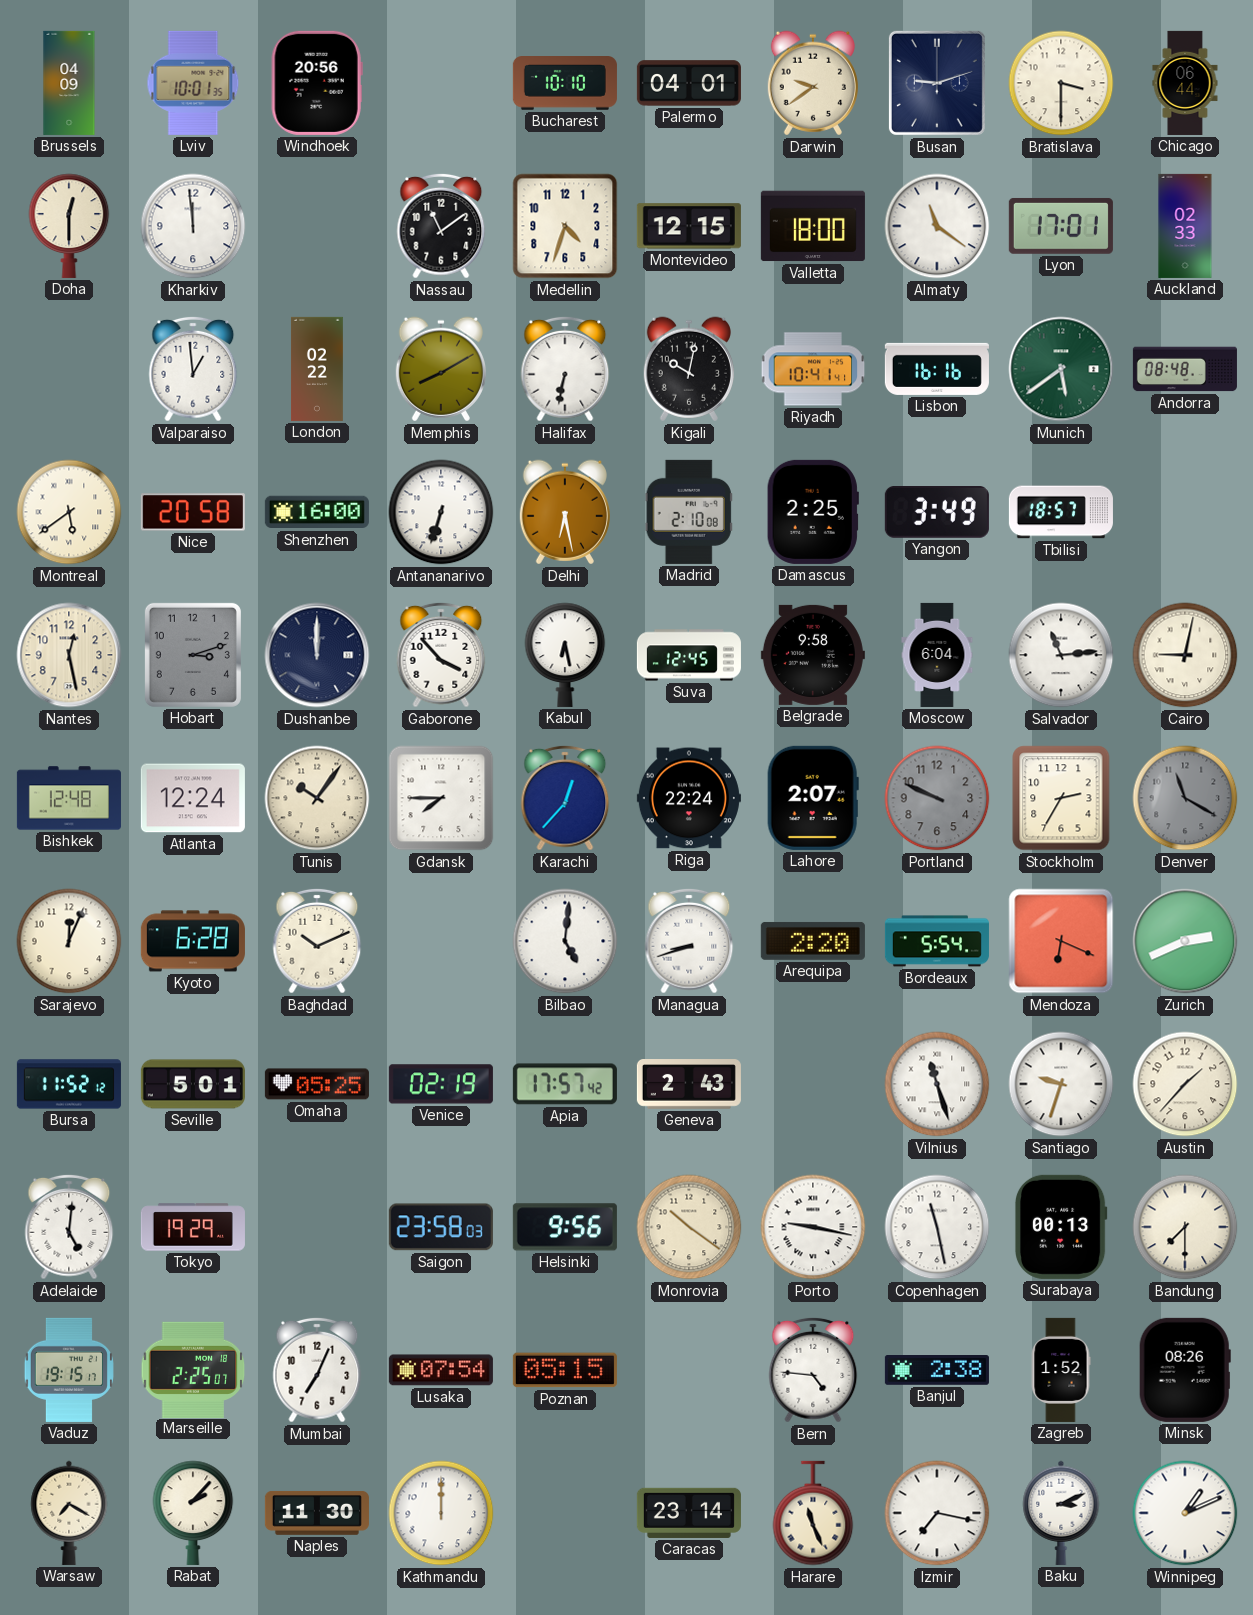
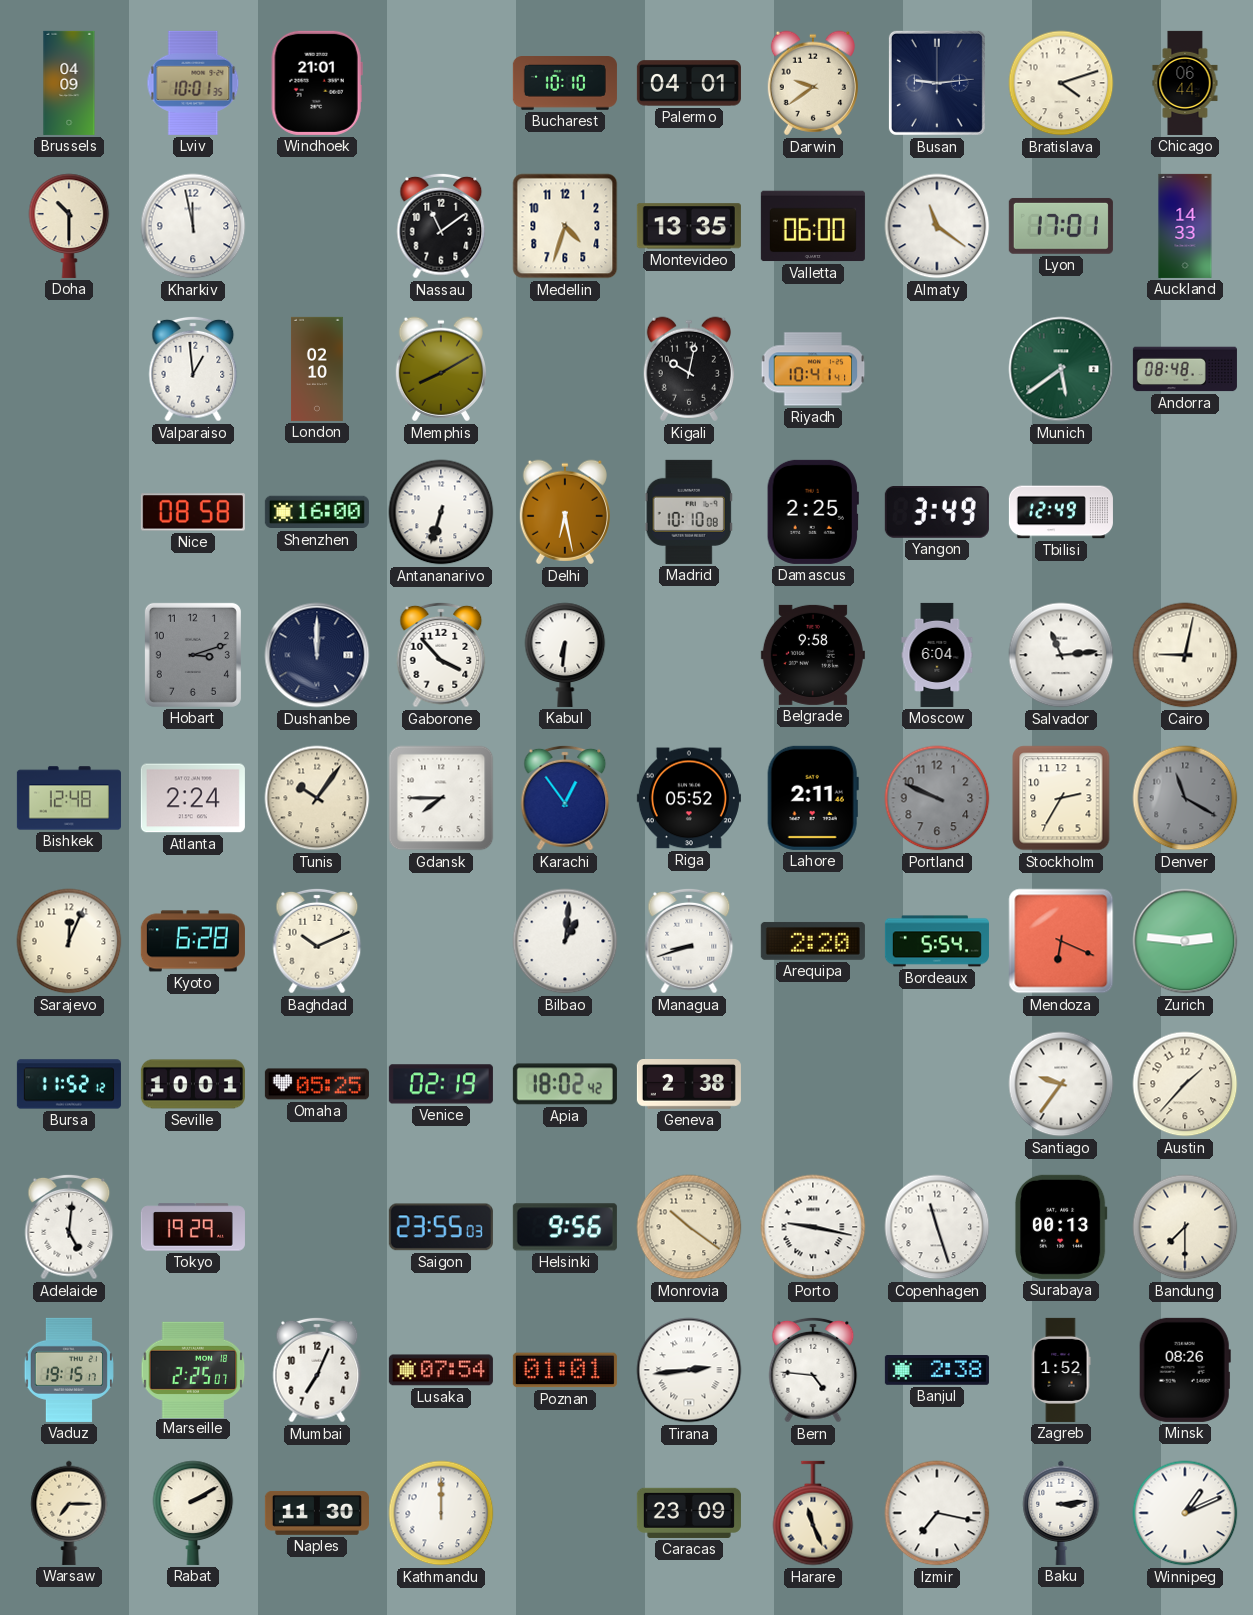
Windhoek: 20:56 -> 21:01
Busan: 9:12 -> 9:14
Bratislava: 3:30 -> 4:12
Doha: 12:30 -> 10:30
Kharkiv: 11:59 -> 11:58
Montevideo: 12:15 -> 13:35
Valletta: 18:00 -> 06:00
Auckland: 02:33 -> 14:33
London: 02:22 -> 02:10
Halifax: 6:32 -> none
Lisbon: 16:16 -> none
Montreal: 5:39 -> none
Nice: 20:58 -> 08:58
Madrid: 2:10 -> 10:10
Tbilisi: 18:57 -> 12:49
Nantes: 12:28 -> none
Kabul: 6:28 -> 6:31
Suva: 12:45 -> none
Atlanta: 12:24 -> 2:24
Karachi: 12:37 -> 12:54
Riga: 22:24 -> 05:52
Lahore: 2:07 -> 2:11
Bilbao: 5:01 -> 1:01
Zurich: 2:41 -> 2:46
Seville: 5:01 -> 10:01
Apia: 17:57 -> 18:02
Geneva: 2:43 -> 2:38
Vilnius: 11:27 -> none
Santiago: 9:33 -> 9:36
Saigon: 23:58 -> 23:55
Copenhagen: 11:28 -> 11:27
Poznan: 05:15 -> 01:01
Tirana: none -> 2:44
Warsaw: 7:20 -> 7:15
Rabat: 2:07 -> 2:10
Caracas: 23:14 -> 23:09
Baku: 3:11 -> 3:14
